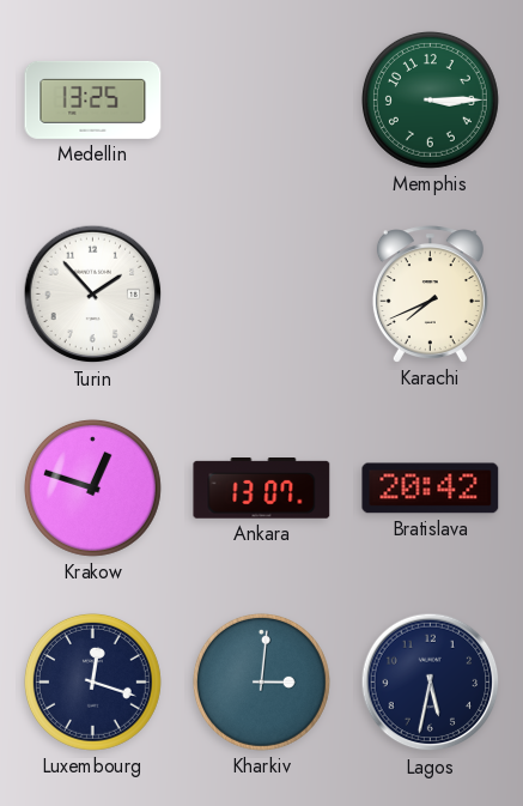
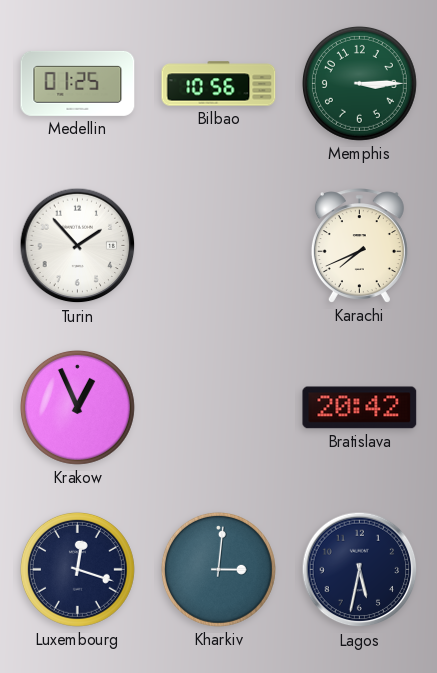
Medellin: 13:25 -> 01:25
Bilbao: none -> 10:56
Krakow: 12:48 -> 12:56
Ankara: 13:07 -> none
